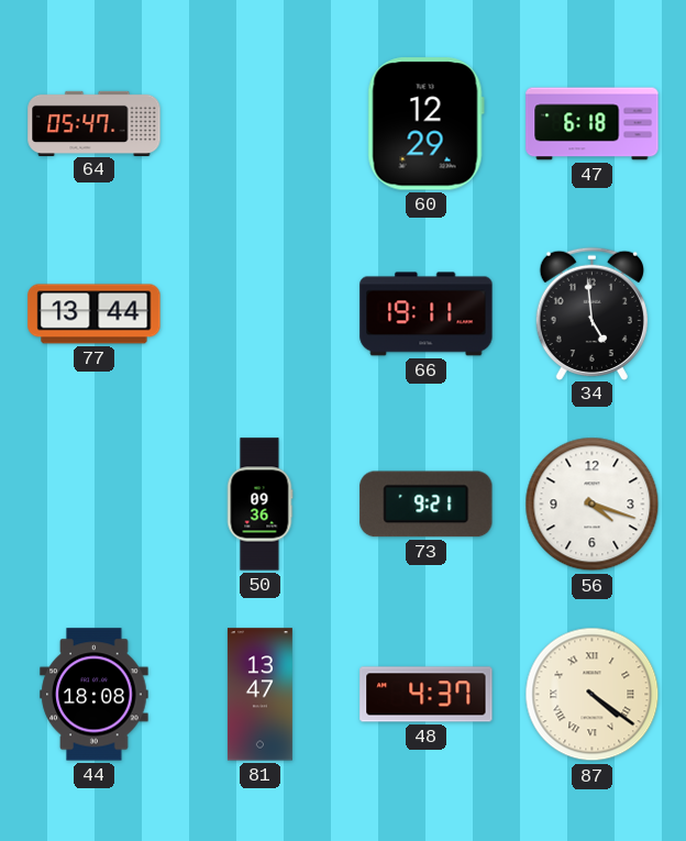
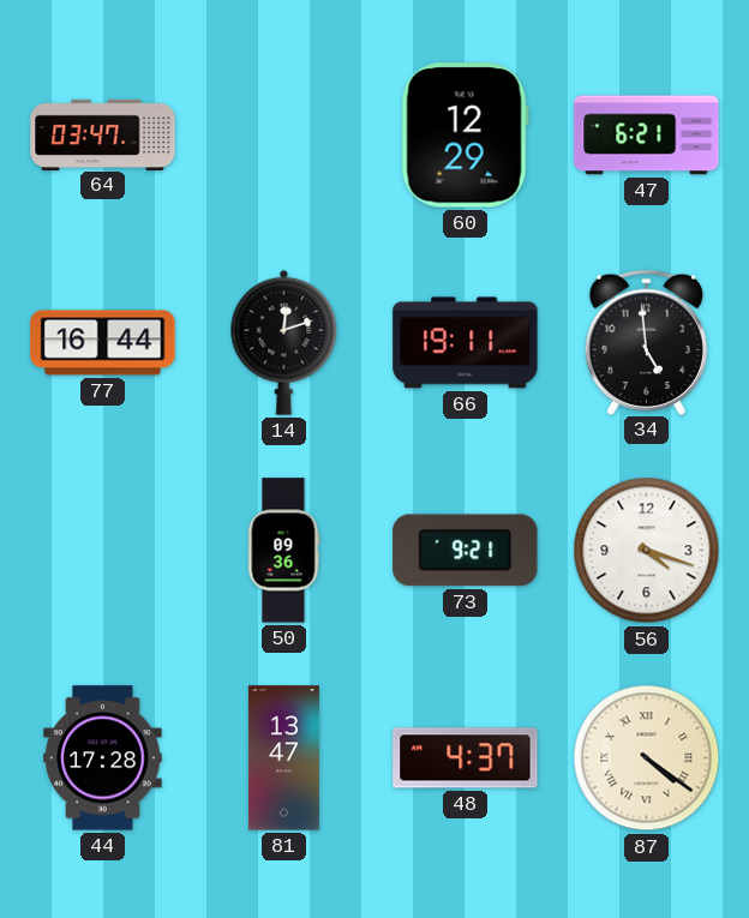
64: 05:47 -> 03:47
47: 6:18 -> 6:21
77: 13:44 -> 16:44
14: none -> 12:12
44: 18:08 -> 17:28
